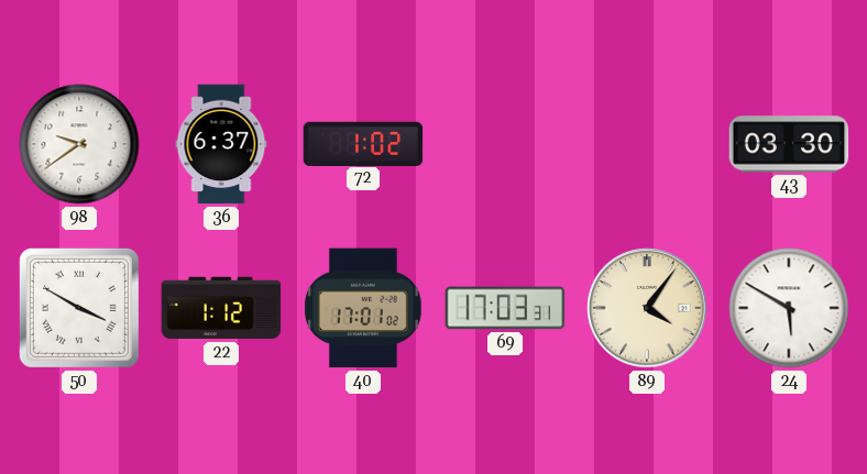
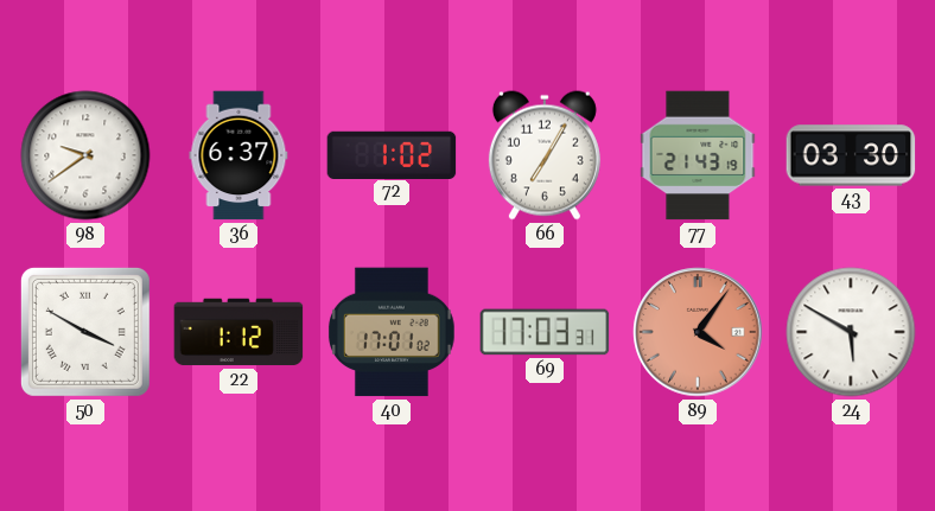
66: none -> 7:05
77: none -> 21:43
89 dial: cream -> salmon
